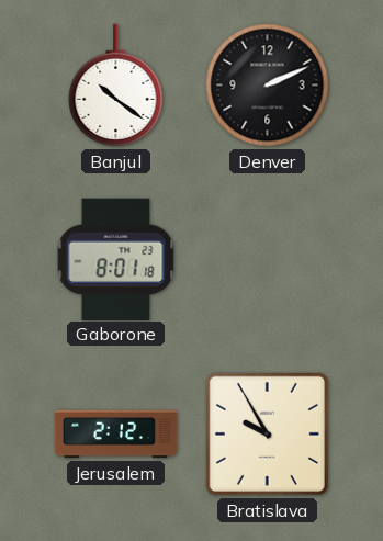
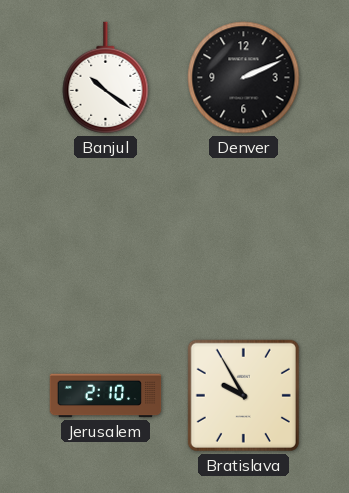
Gaborone: 8:01 -> none
Jerusalem: 2:12 -> 2:10
